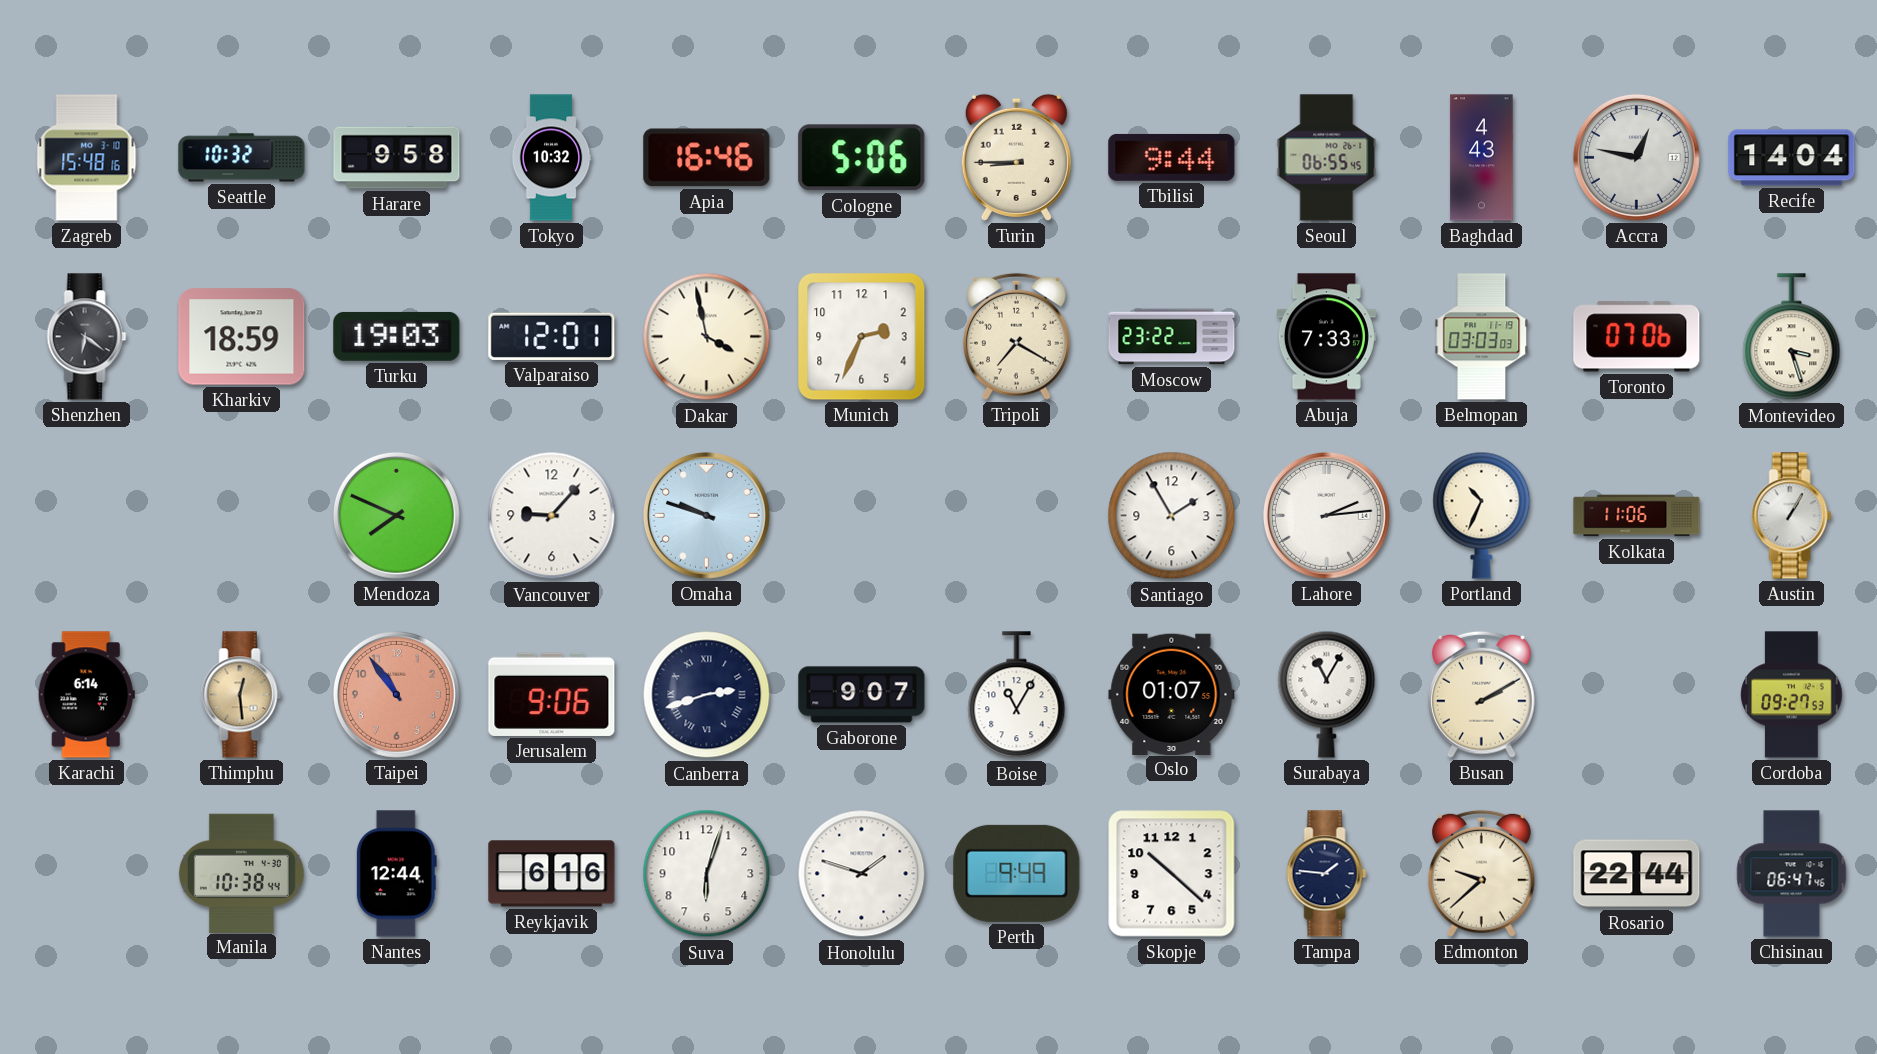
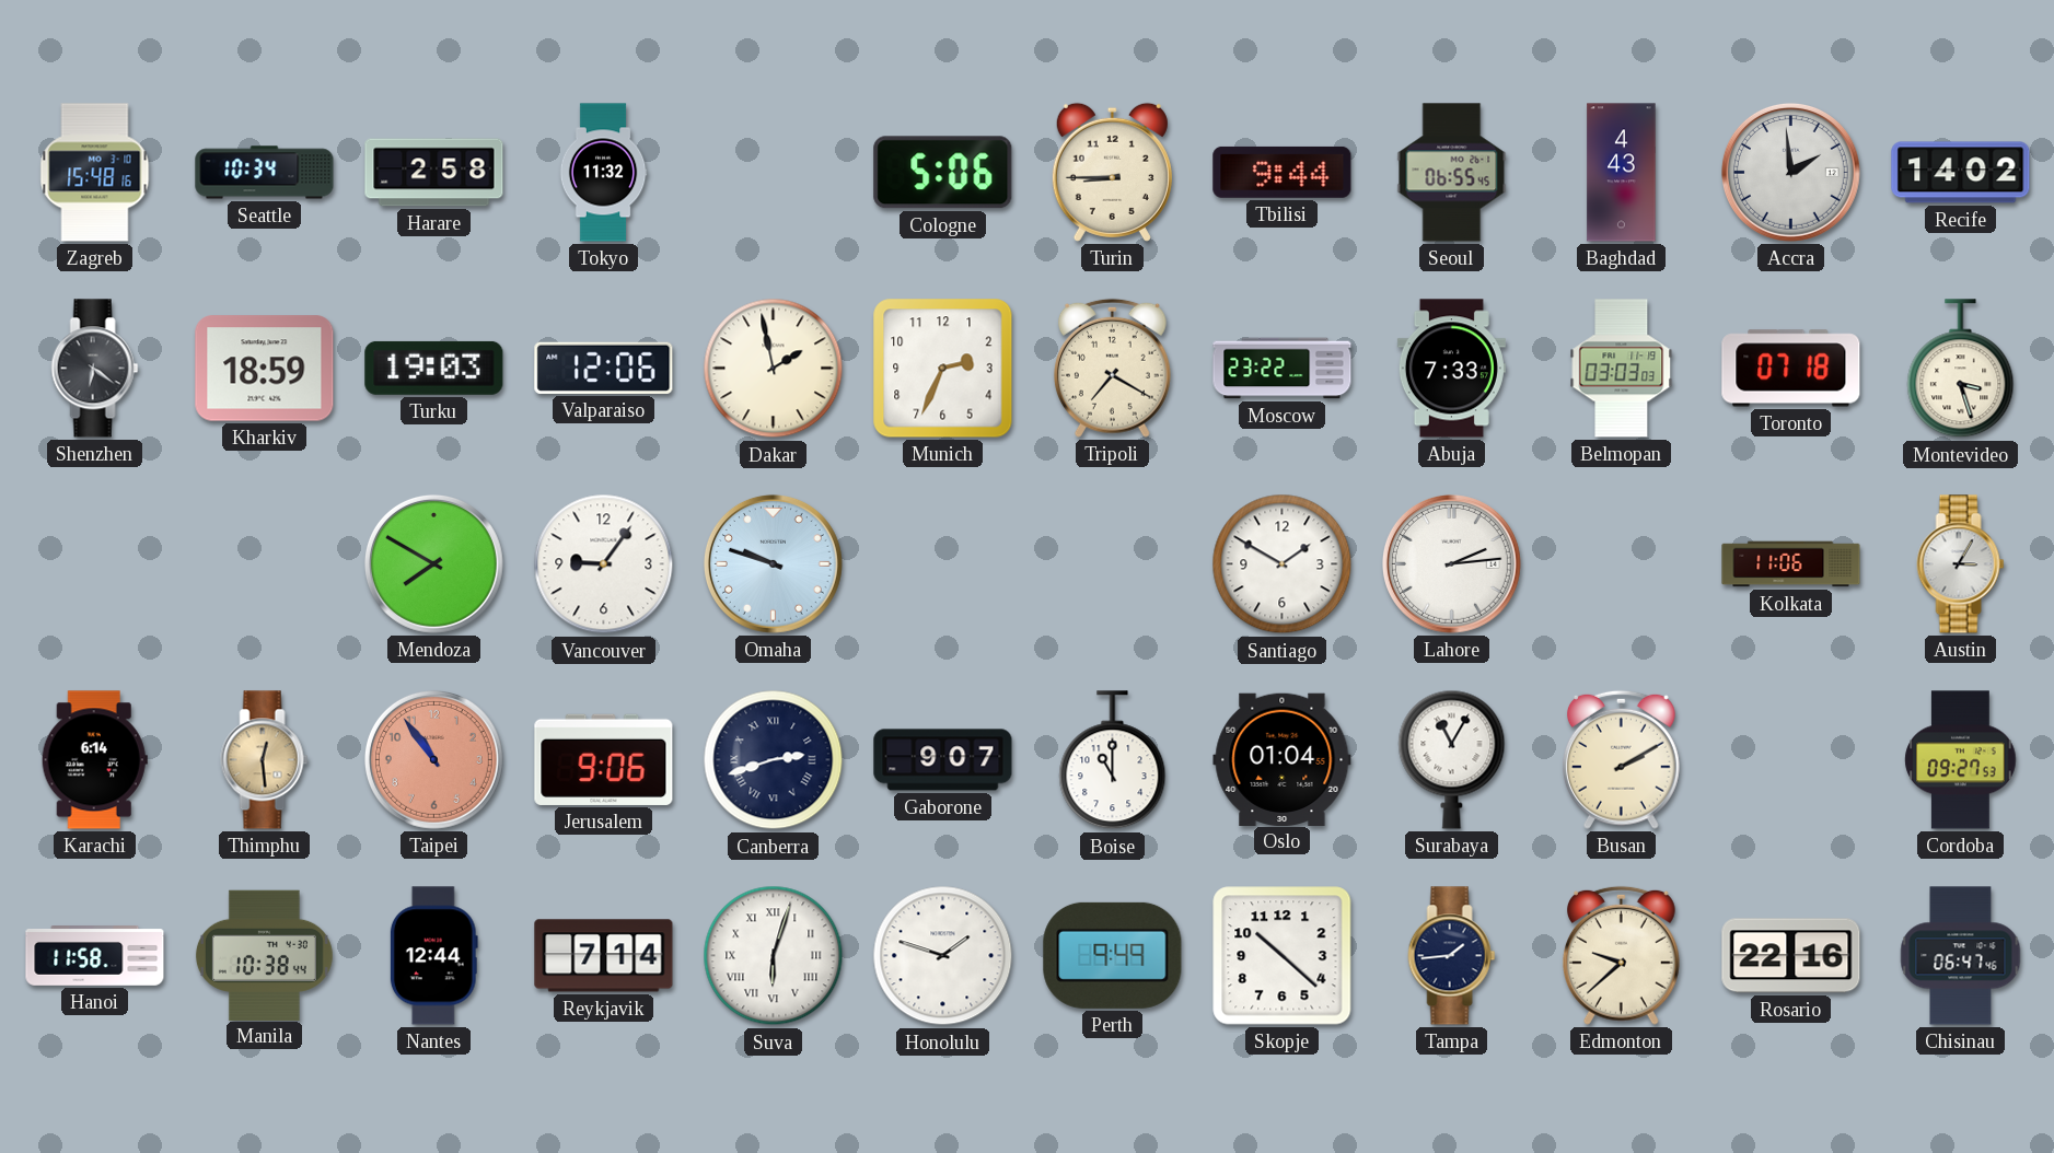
Seattle: 10:32 -> 10:34
Harare: 9:58 -> 2:58
Tokyo: 10:32 -> 11:32
Apia: 16:46 -> none
Accra: 12:47 -> 1:59
Recife: 14:04 -> 14:02
Valparaiso: 12:01 -> 12:06
Dakar: 3:58 -> 1:58
Toronto: 07:06 -> 07:18
Mendoza: 7:49 -> 7:50
Vancouver: 9:07 -> 9:06
Santiago: 1:55 -> 1:50
Portland: 10:34 -> none
Austin: 1:05 -> 3:05
Boise: 11:05 -> 11:00
Oslo: 01:07 -> 01:04
Hanoi: none -> 11:58
Reykjavik: 6:16 -> 7:14
Suva numerals: Arabic -> Roman
Tampa: 1:46 -> 1:44
Rosario: 22:44 -> 22:16
